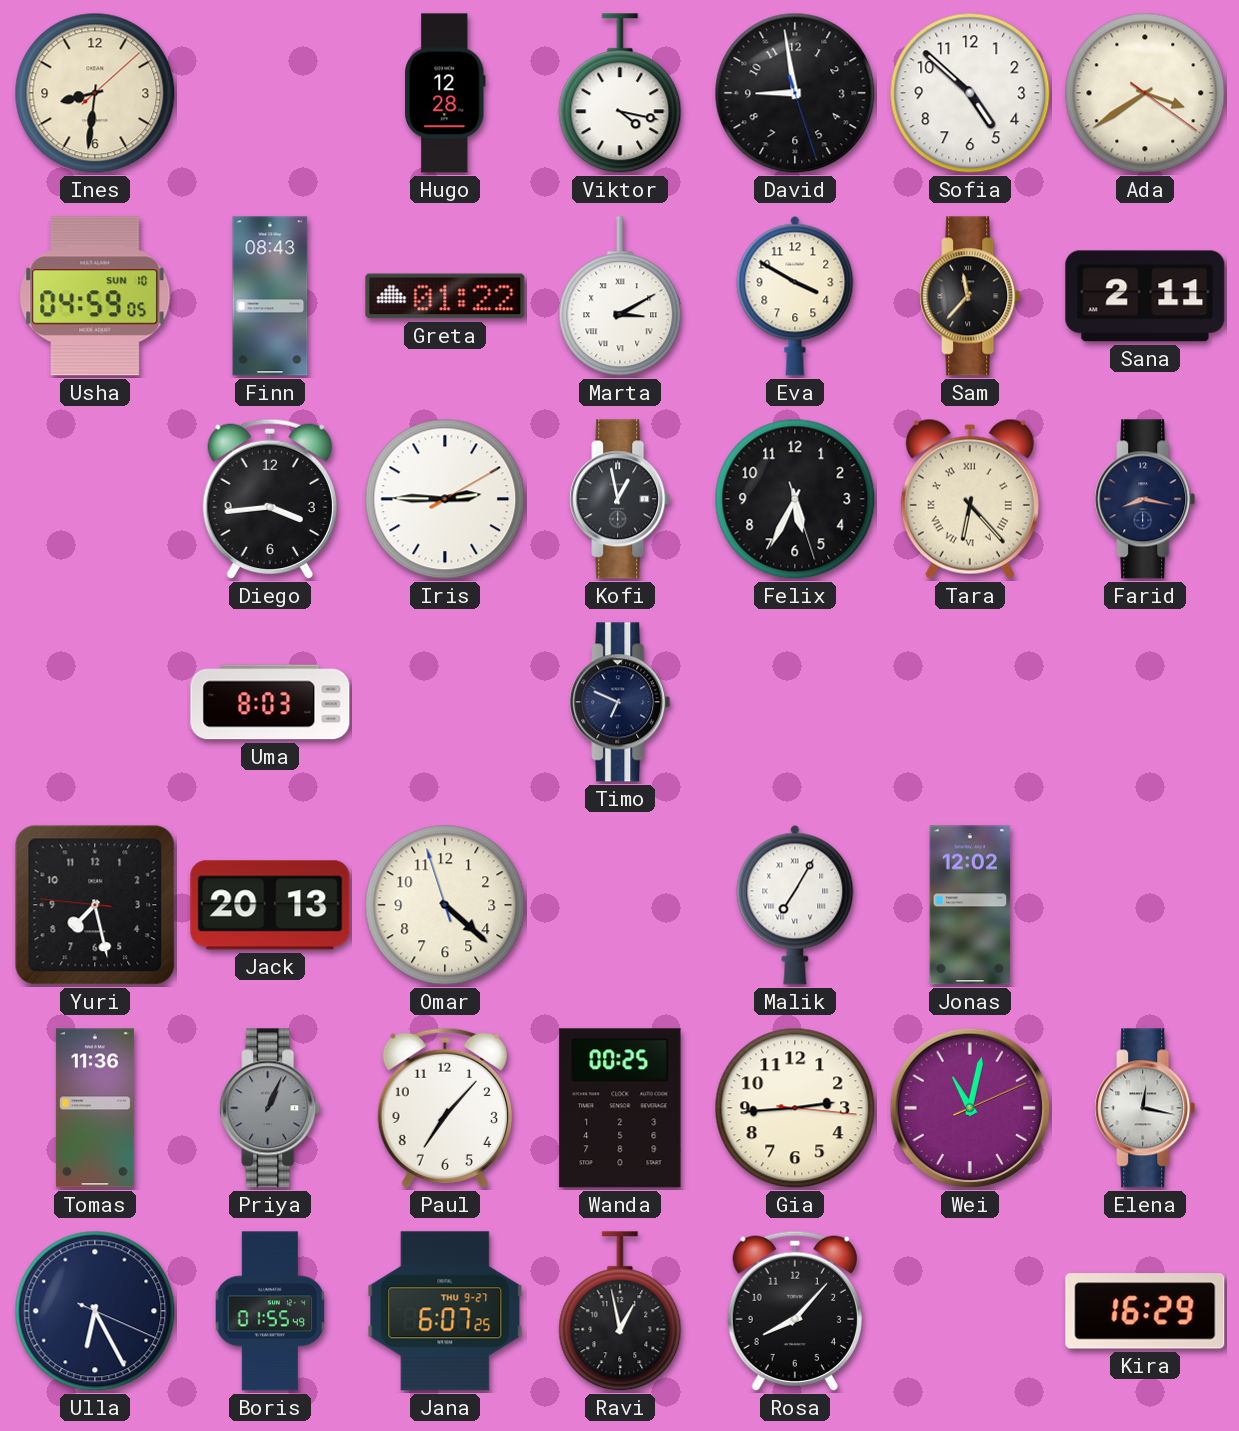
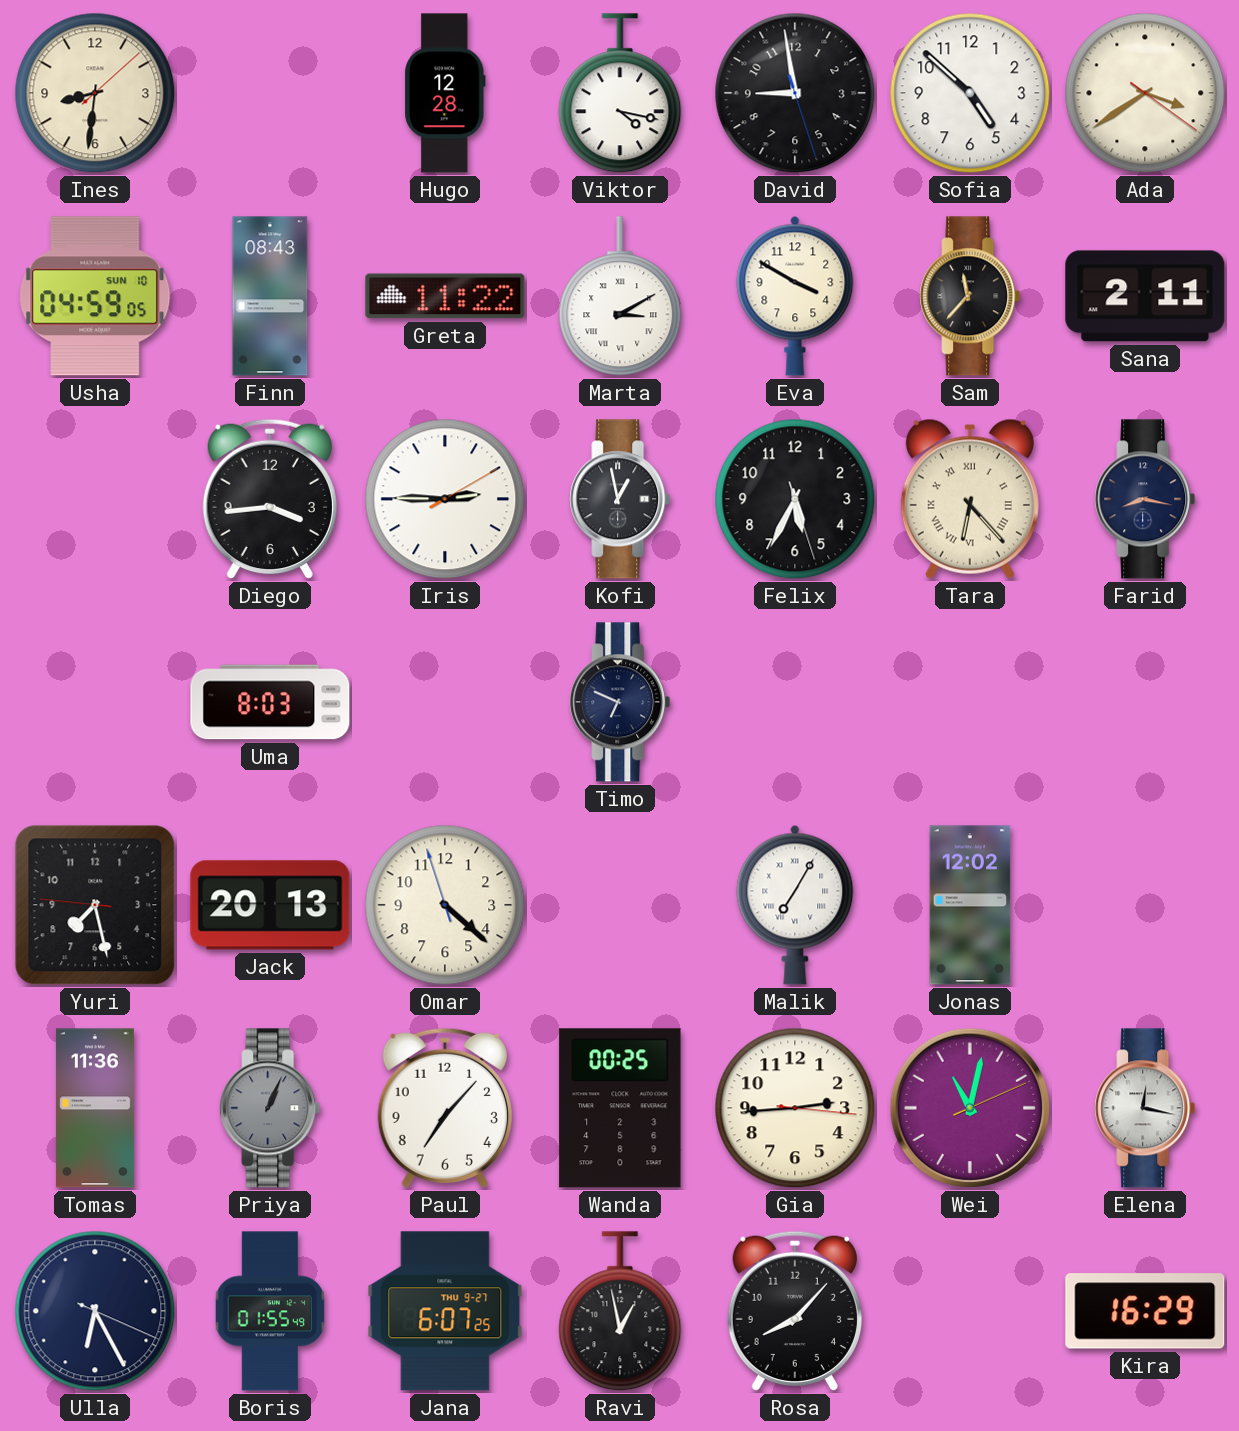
Greta: 01:22 -> 11:22
